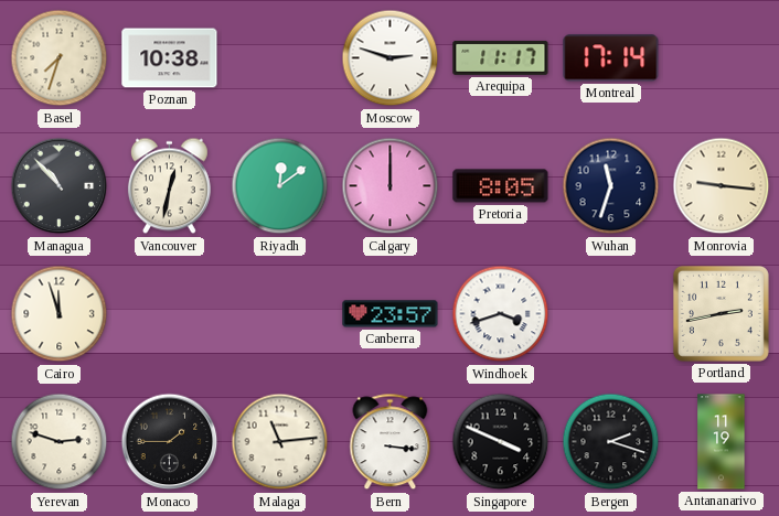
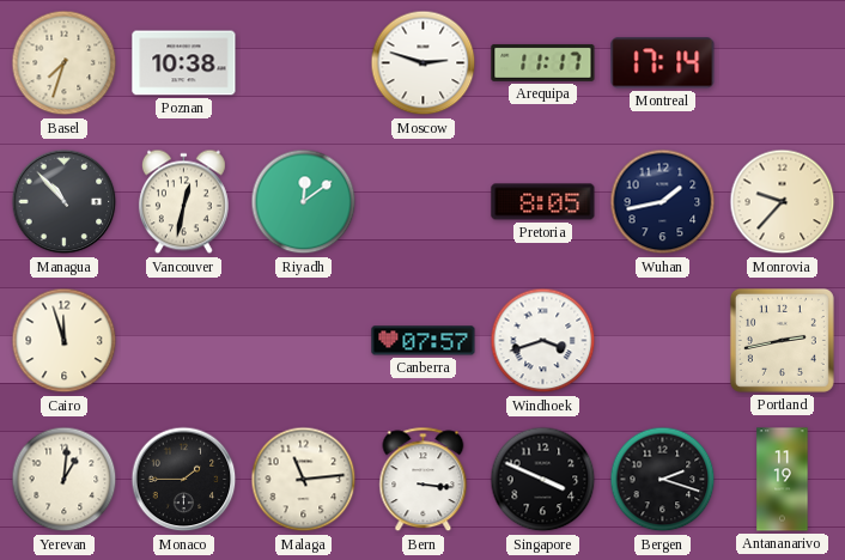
Calgary: 12:00 -> none
Wuhan: 11:33 -> 1:43
Monrovia: 9:16 -> 9:37
Canberra: 23:57 -> 07:57
Yerevan: 2:48 -> 1:01
